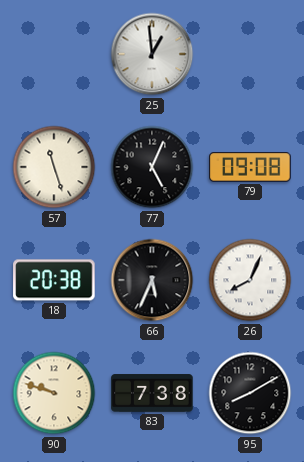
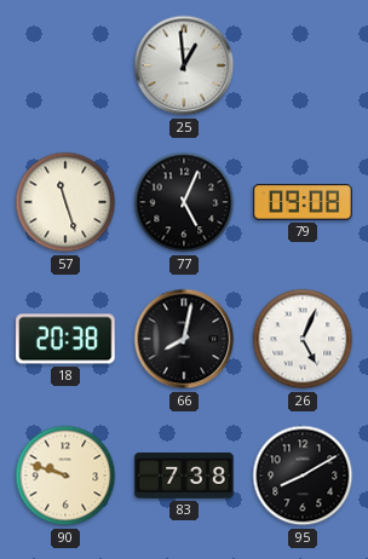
66: 5:34 -> 8:02
26: 8:04 -> 5:04
